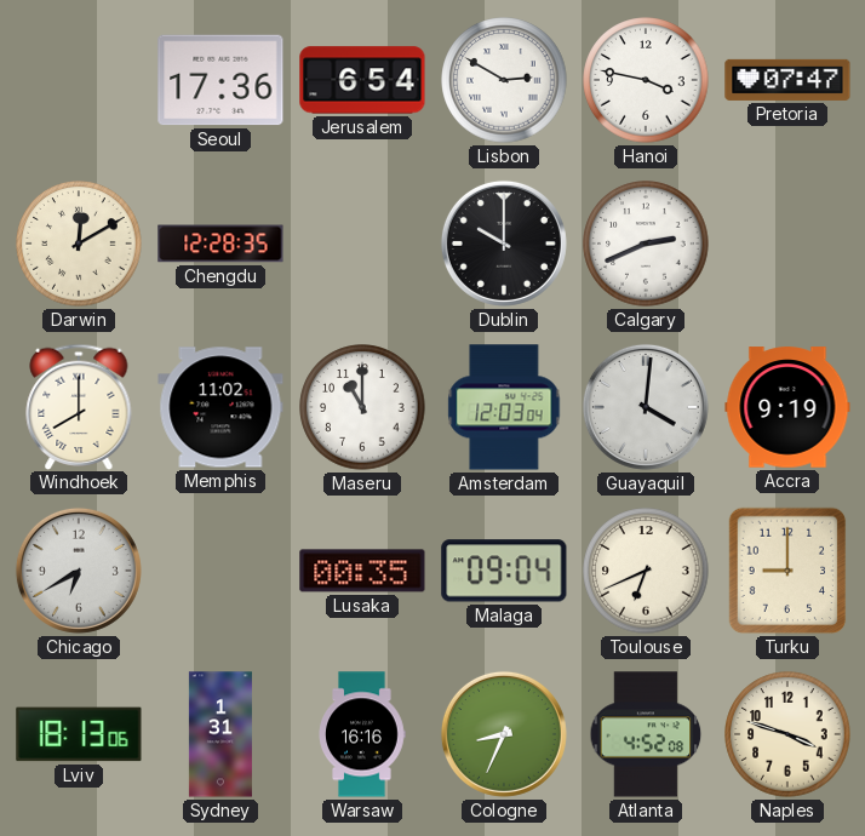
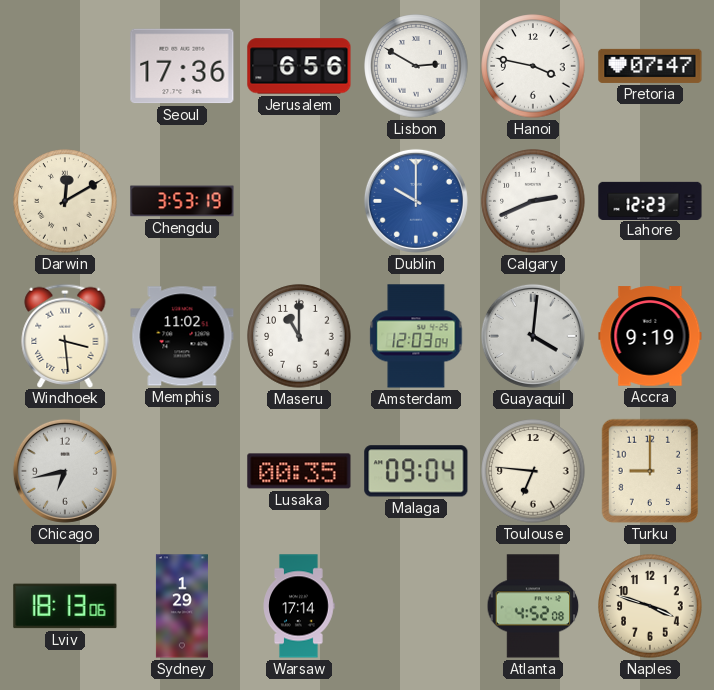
Jerusalem: 6:54 -> 6:56
Chengdu: 12:28 -> 3:53
Dublin dial: black -> blue
Lahore: none -> 12:23
Windhoek: 8:00 -> 3:29
Chicago: 6:40 -> 6:43
Toulouse: 6:41 -> 6:46
Sydney: 1:31 -> 1:29
Warsaw: 16:16 -> 17:14
Cologne: 8:34 -> none
